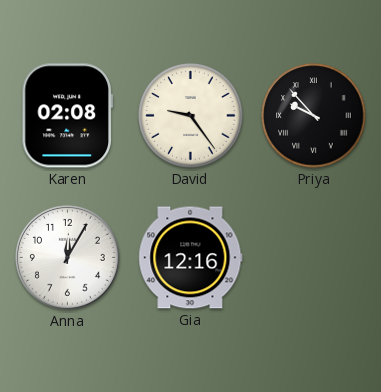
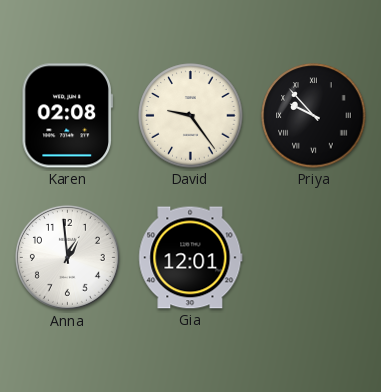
Anna: 12:05 -> 12:59
Gia: 12:16 -> 12:01
